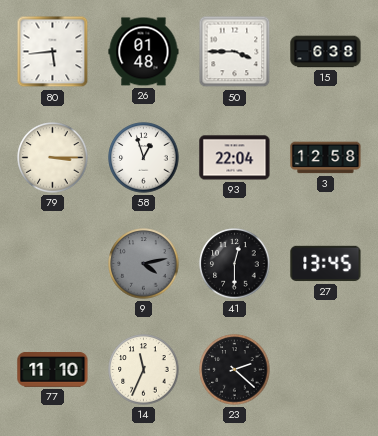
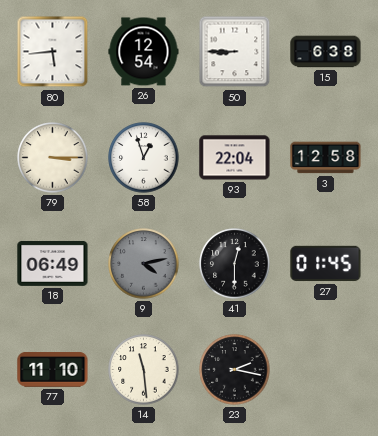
26: 01:48 -> 12:54
50: 3:45 -> 8:45
18: none -> 06:49
27: 13:45 -> 01:45
14: 11:34 -> 11:29
23: 2:22 -> 2:17
